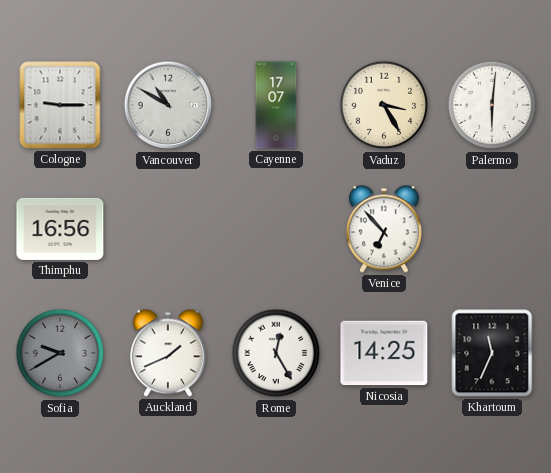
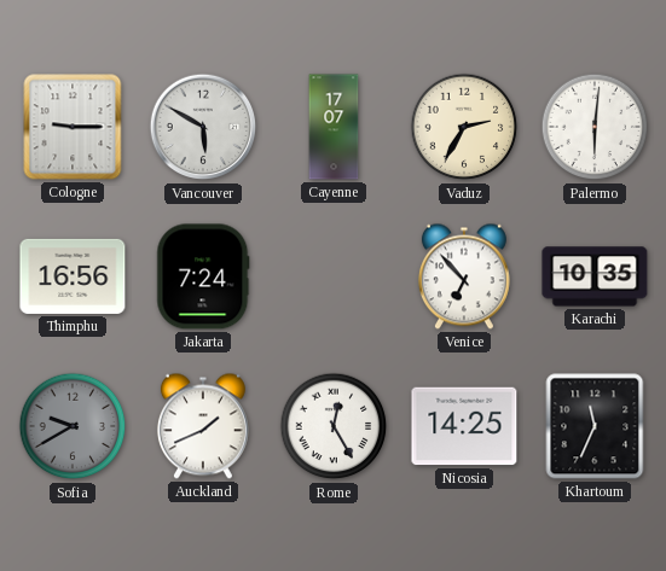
Vancouver: 10:50 -> 5:50
Vaduz: 3:25 -> 2:35
Jakarta: none -> 7:24
Karachi: none -> 10:35
